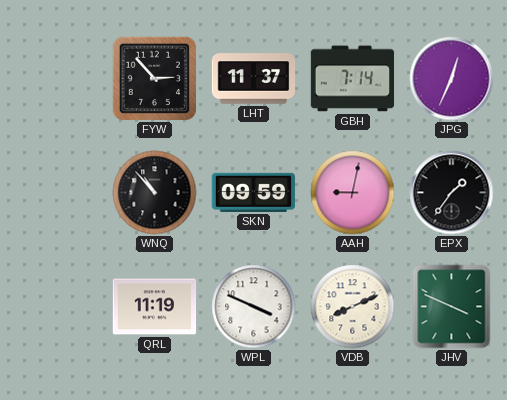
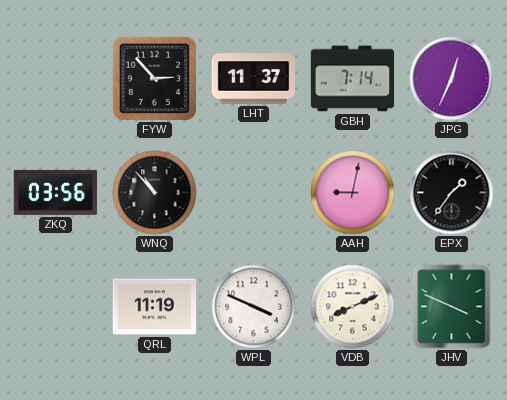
ZKQ: none -> 03:56
SKN: 09:59 -> none
